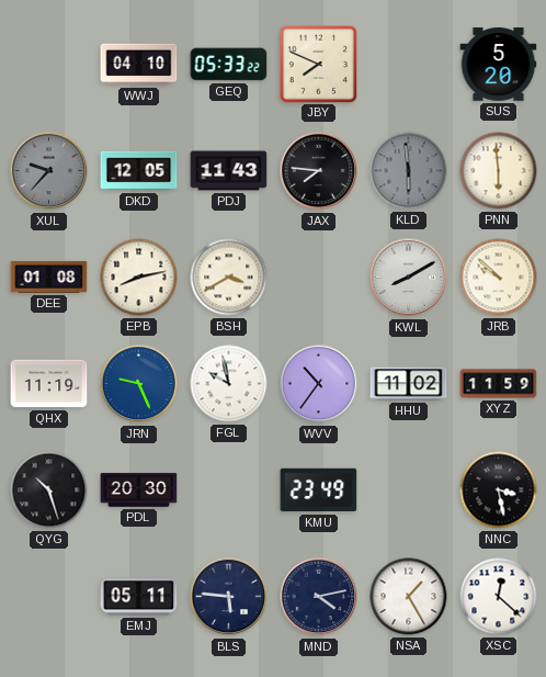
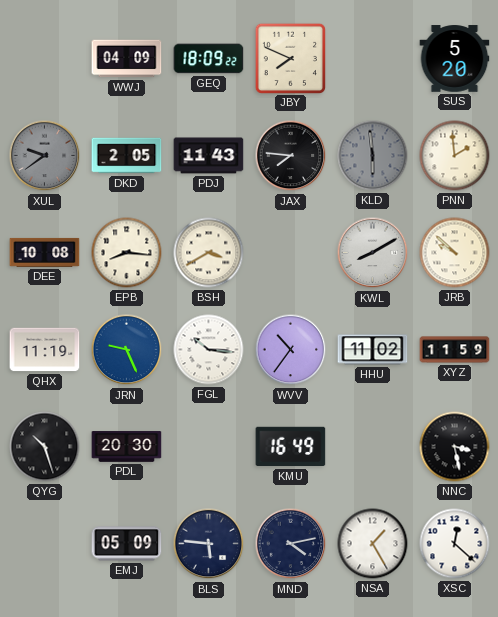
WWJ: 04:10 -> 04:09
GEQ: 05:33 -> 18:09
XUL: 9:37 -> 9:39
DKD: 12:05 -> 2:05
PNN: 5:59 -> 1:59
DEE: 01:08 -> 10:08
EPB: 8:13 -> 8:16
FGL: 9:58 -> 10:16
KMU: 23:49 -> 16:49
EMJ: 05:11 -> 05:09
